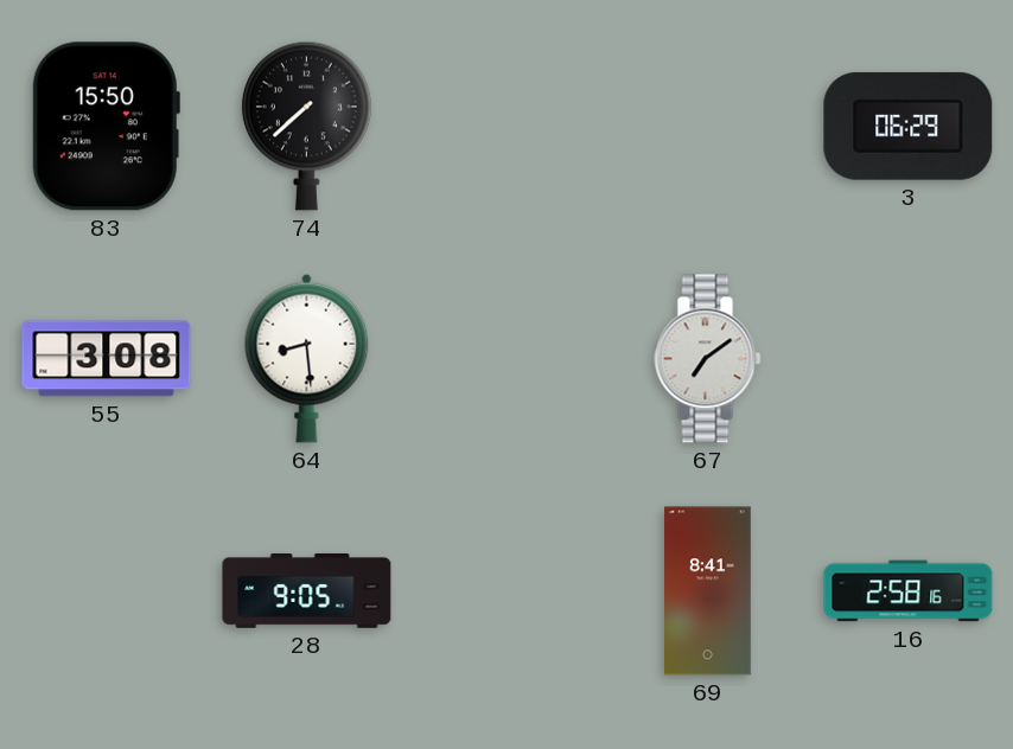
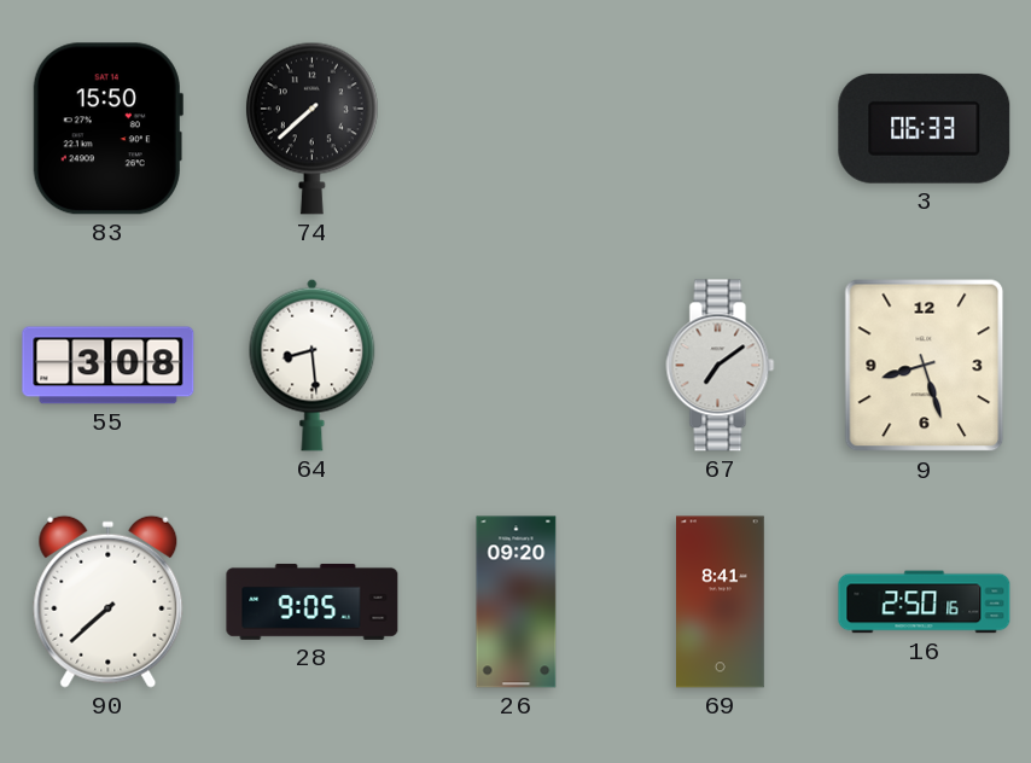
3: 06:29 -> 06:33
9: none -> 8:27
90: none -> 7:38
26: none -> 09:20
16: 2:58 -> 2:50
